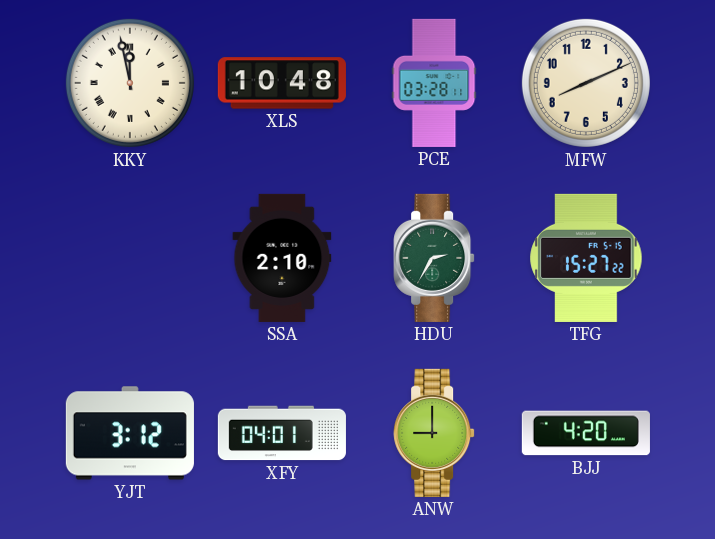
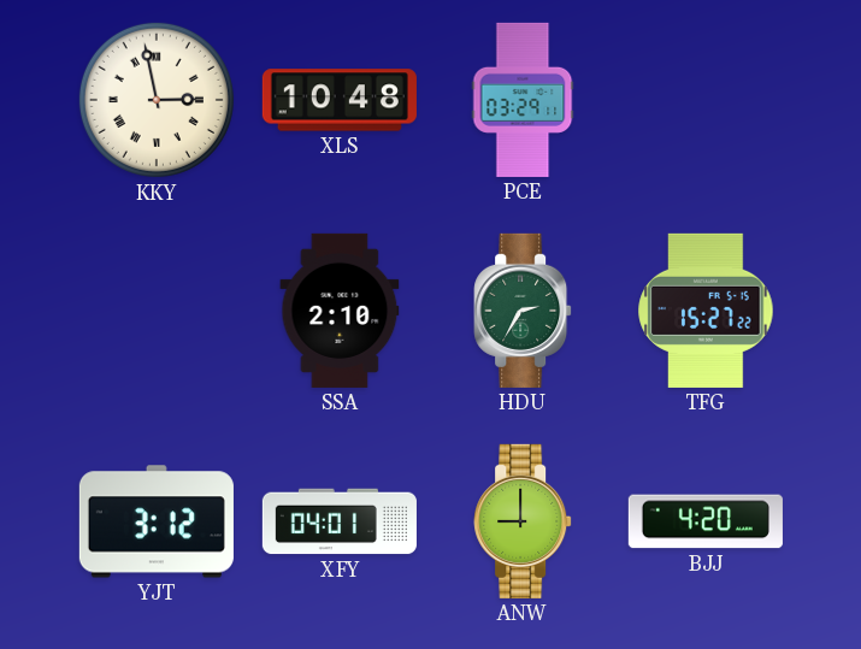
KKY: 11:58 -> 2:58
PCE: 03:28 -> 03:29
MFW: 8:11 -> none
